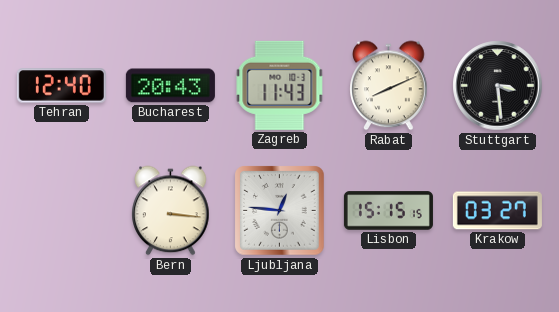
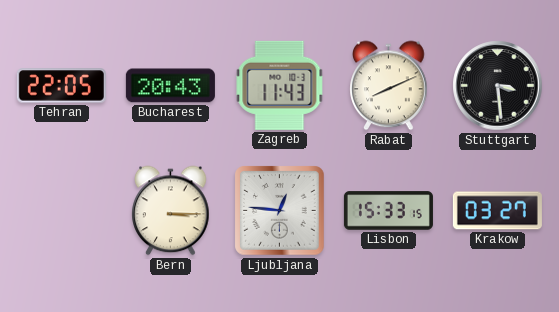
Tehran: 12:40 -> 22:05
Bern: 3:16 -> 3:15
Lisbon: 15:15 -> 15:33
